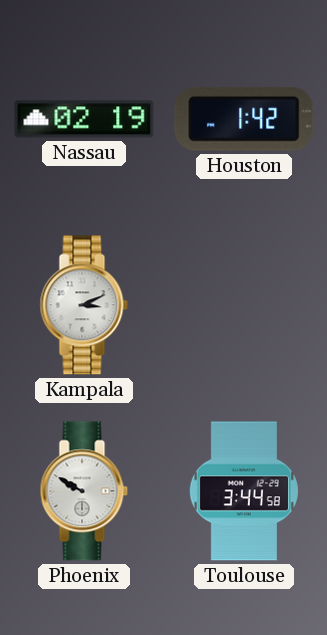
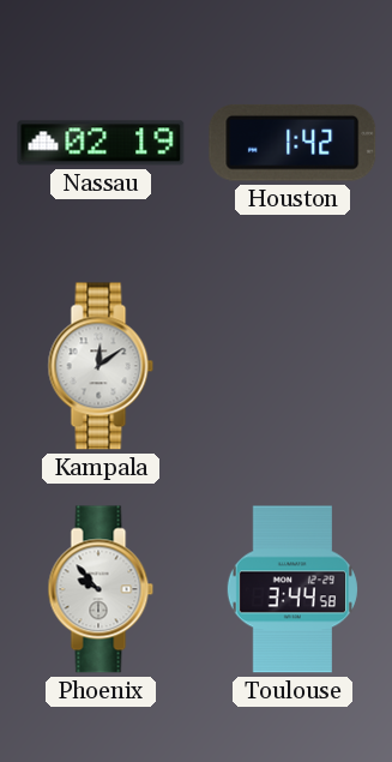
Kampala: 3:11 -> 12:09
Phoenix: 9:50 -> 9:53
